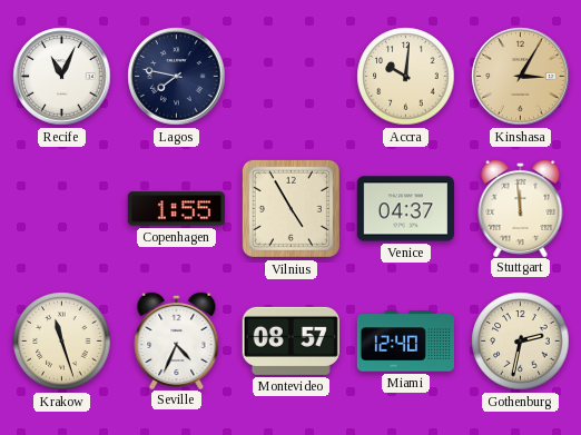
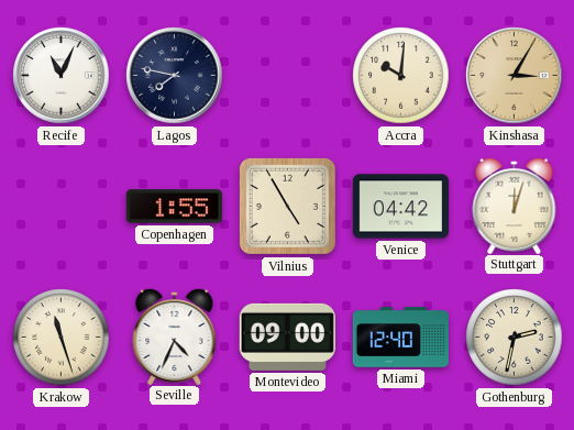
Venice: 04:37 -> 04:42
Stuttgart: 11:59 -> 12:03
Montevideo: 08:57 -> 09:00
